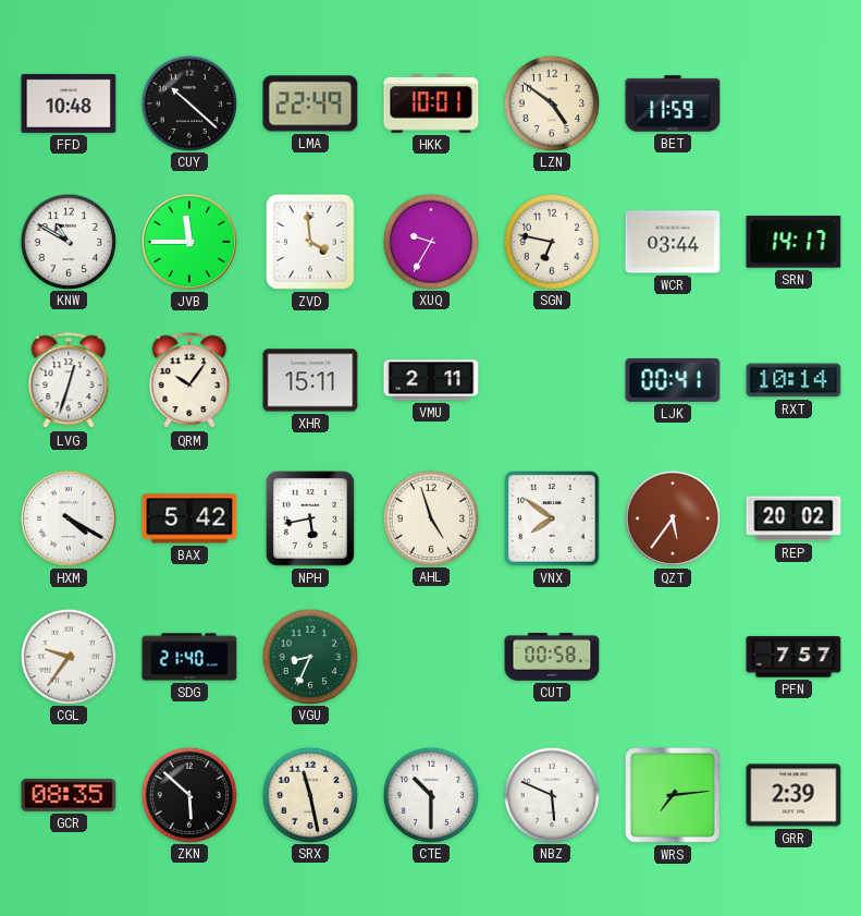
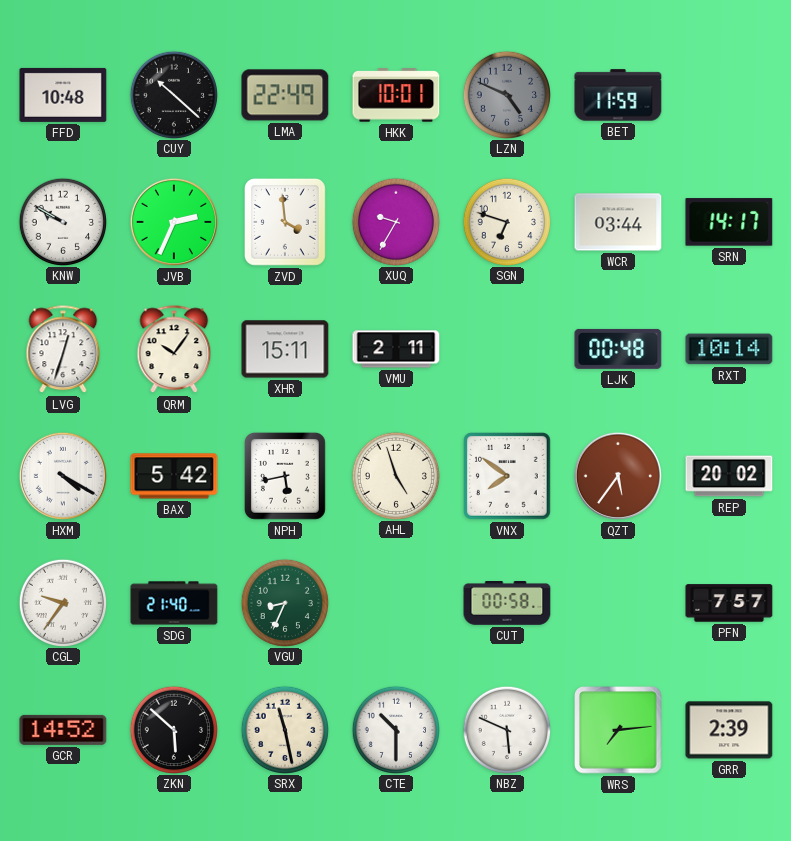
LZN: 4:51 -> 4:49
LZN dial: cream -> grey
KNW: 10:50 -> 9:50
JVB: 11:45 -> 2:34
SGN: 6:47 -> 6:48
LJK: 00:41 -> 00:48
GCR: 08:35 -> 14:52
